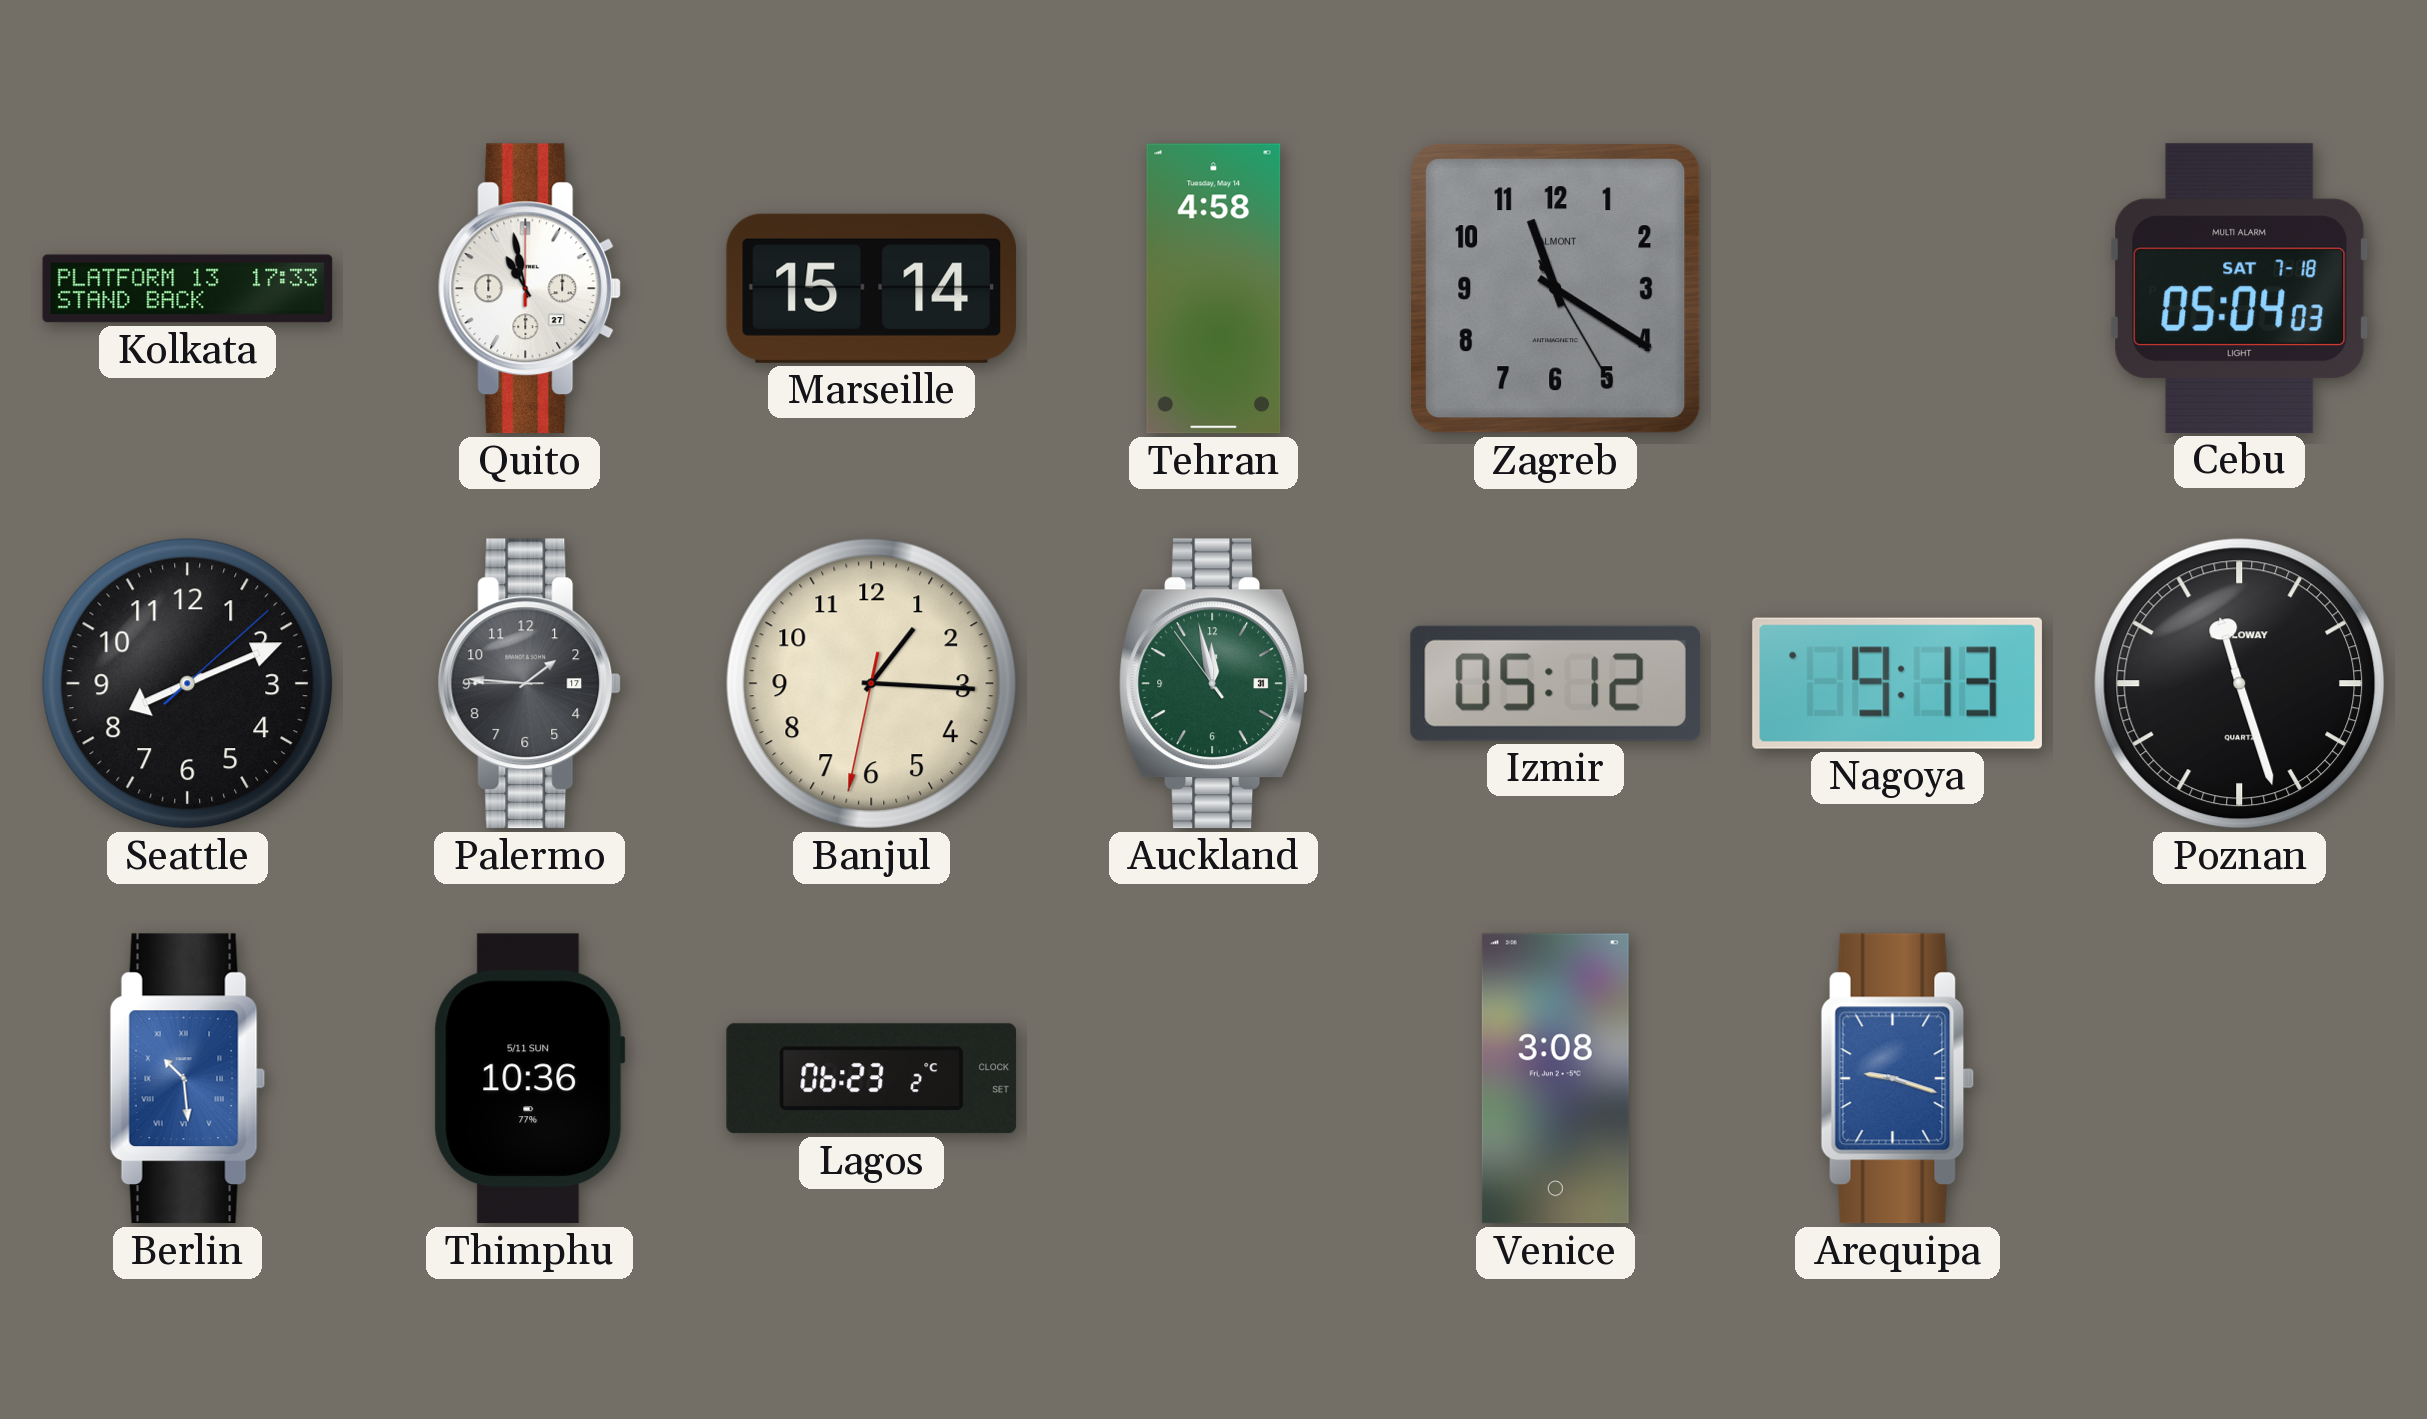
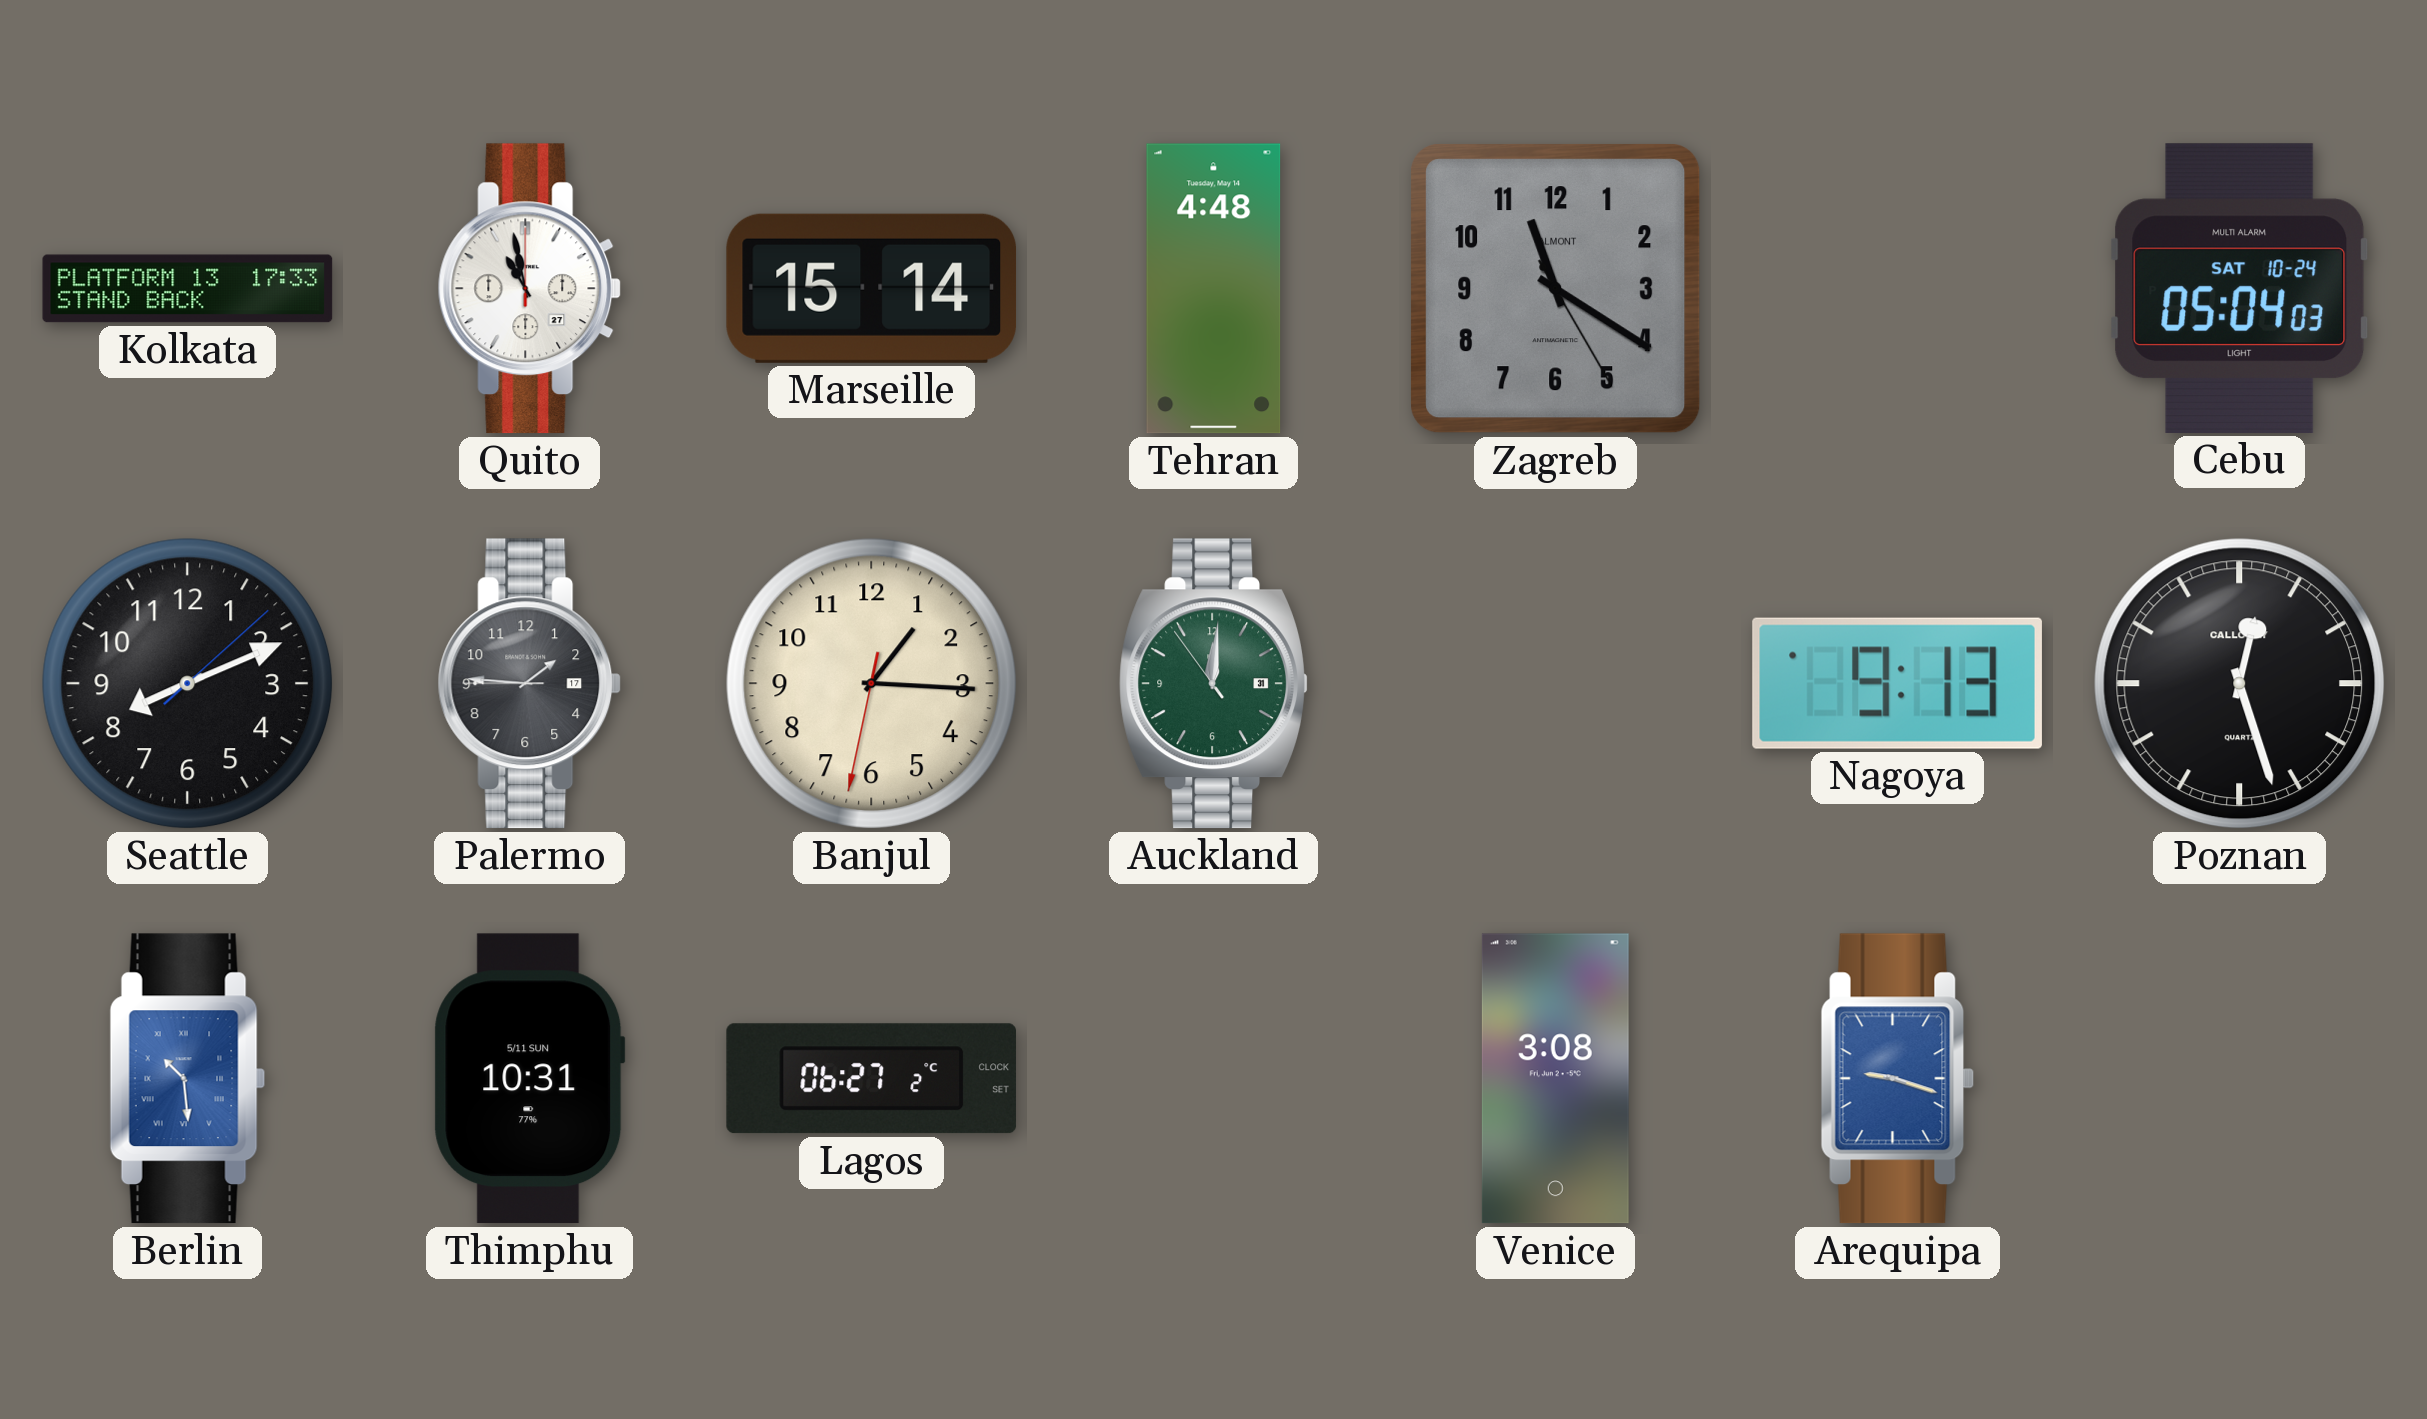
Tehran: 4:58 -> 4:48
Cebu date: SAT 7-18 -> SAT 10-24
Auckland: 11:57 -> 12:00
Izmir: 05:12 -> none
Poznan: 11:27 -> 12:27
Thimphu: 10:36 -> 10:31
Lagos: 06:23 -> 06:27
